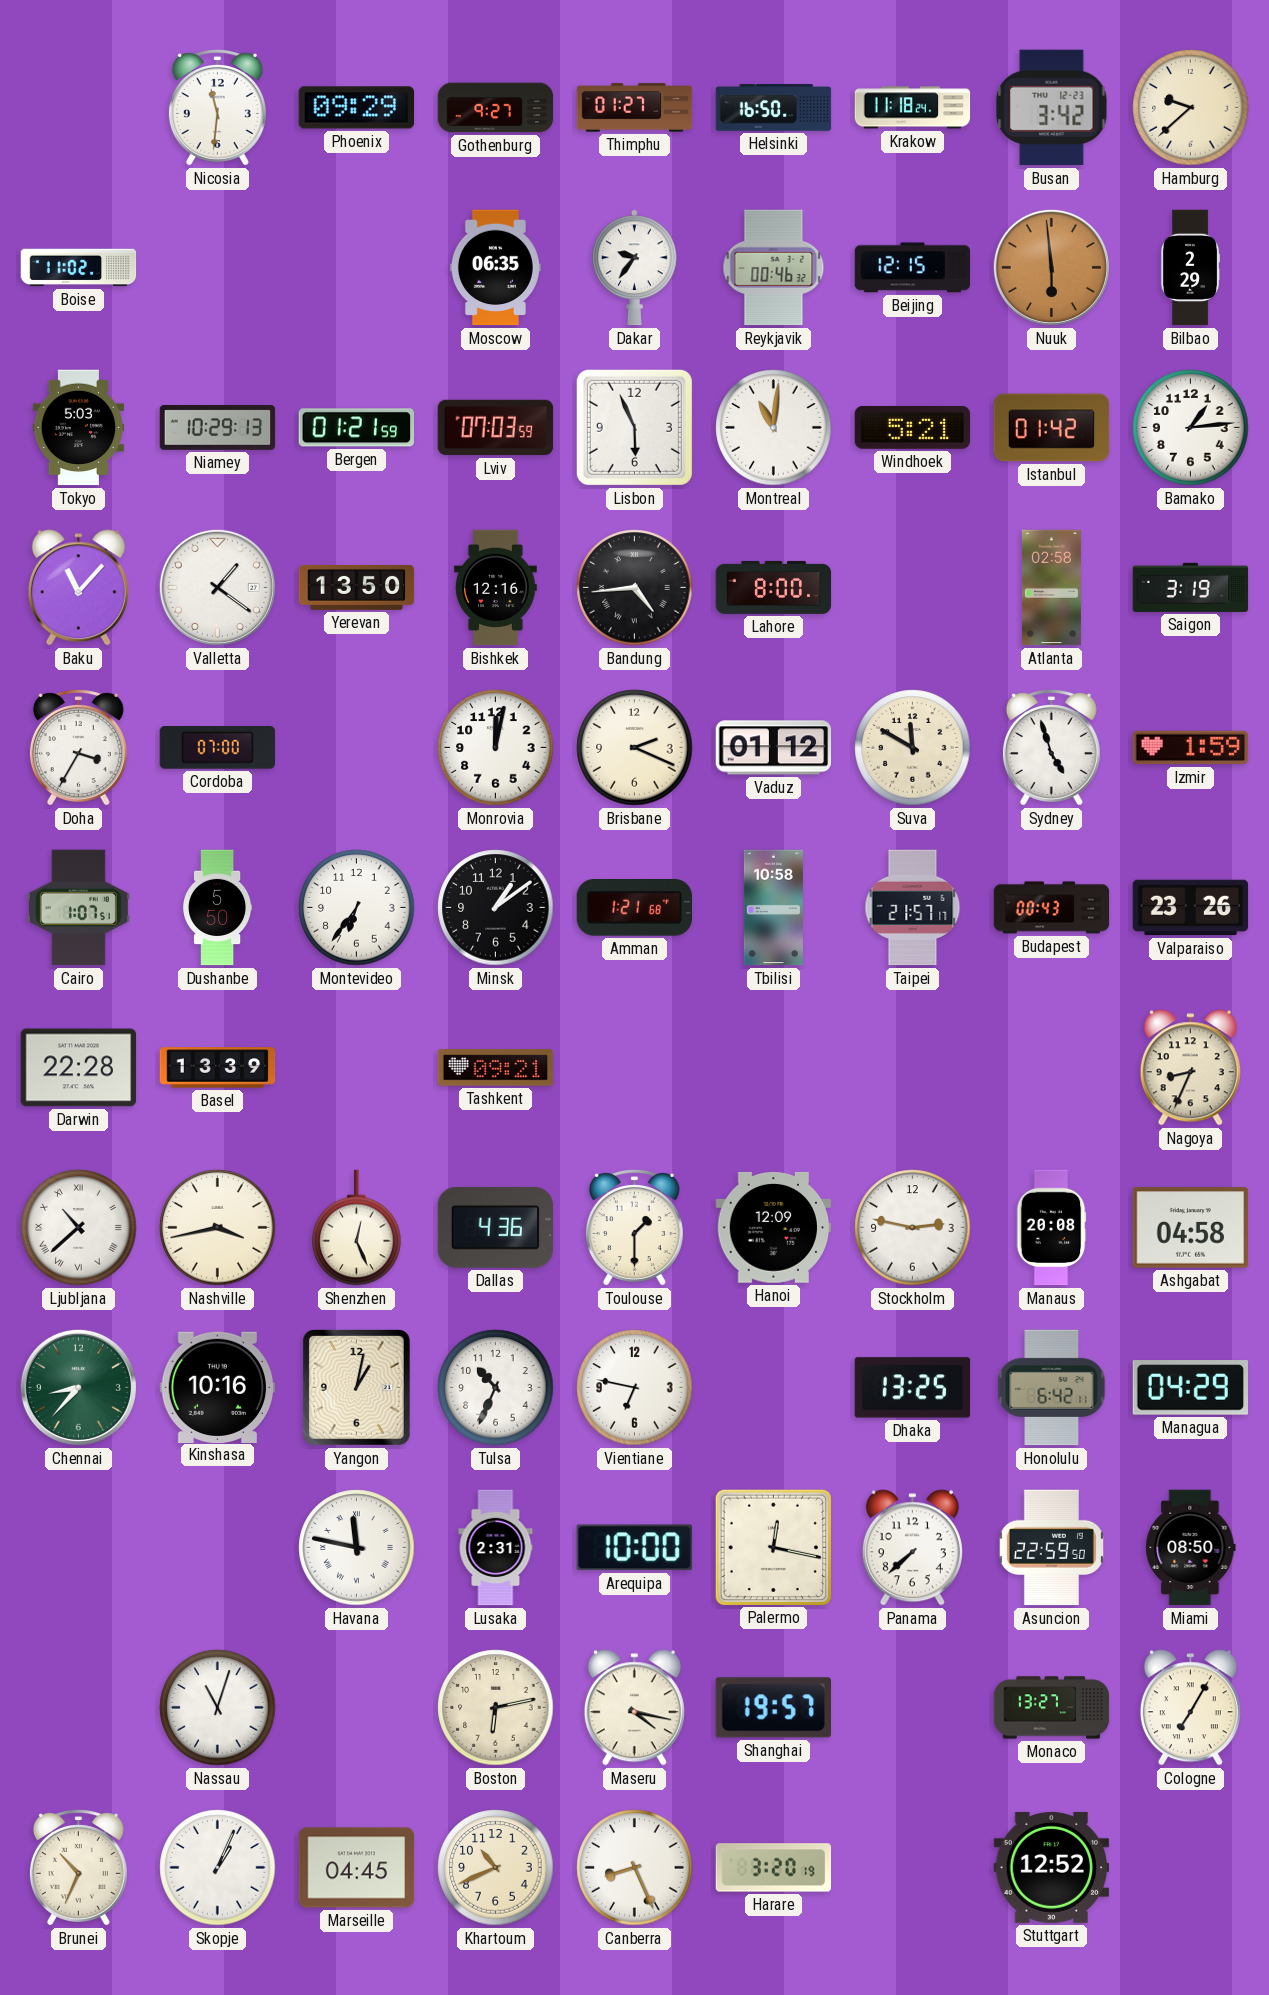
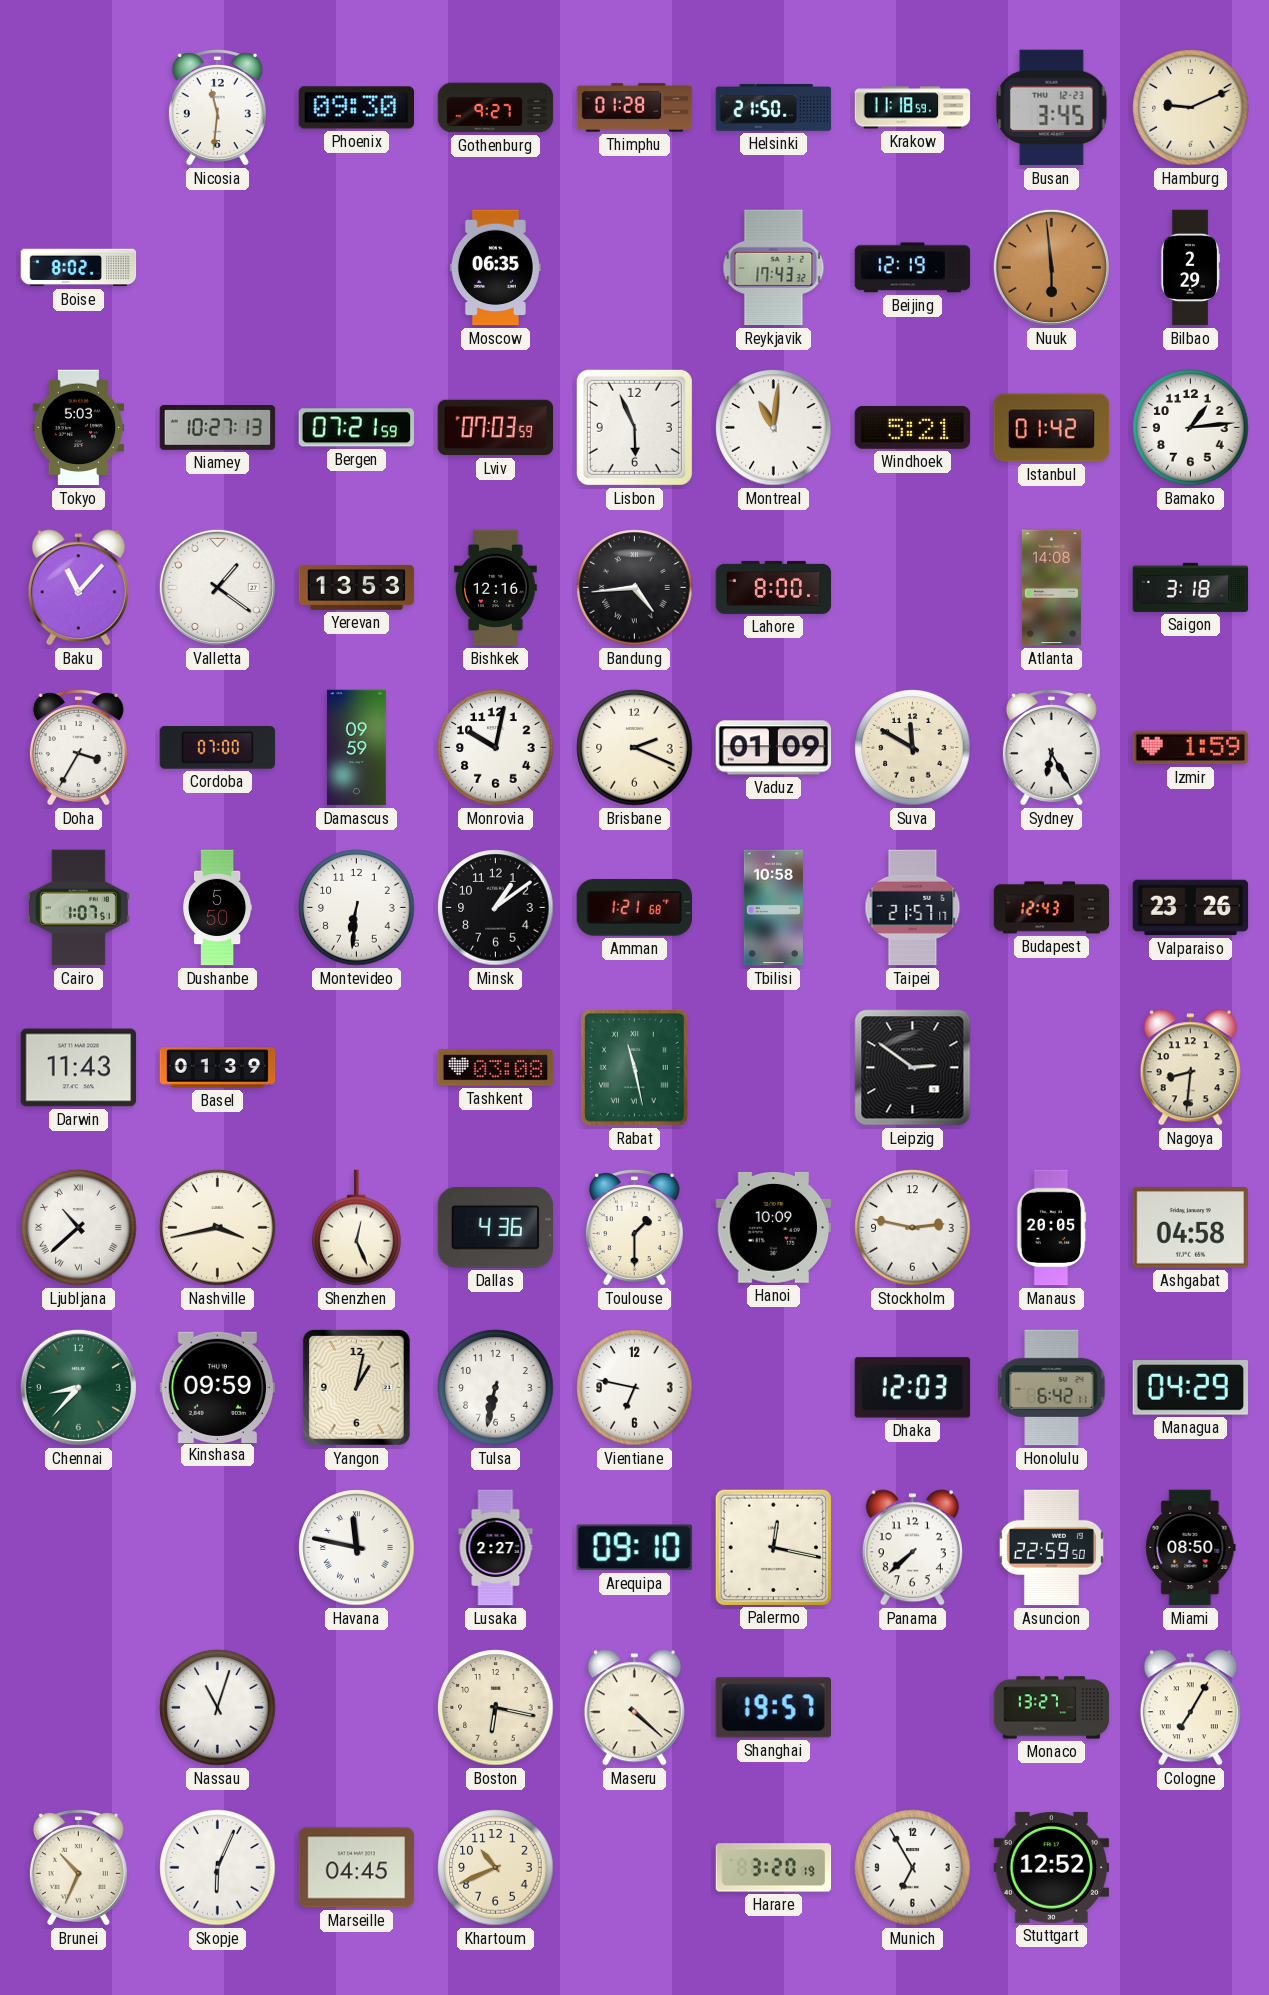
Phoenix: 09:29 -> 09:30
Thimphu: 01:27 -> 01:28
Helsinki: 16:50 -> 21:50
Krakow: 11:18:24 -> 11:18:59
Busan: 3:42 -> 3:45
Hamburg: 9:38 -> 9:11
Boise: 11:02 -> 8:02
Dakar: 9:36 -> none
Reykjavik: 00:46 -> 17:43
Beijing: 12:15 -> 12:19
Niamey: 10:29 -> 10:27
Bergen: 01:21 -> 07:21
Yerevan: 13:50 -> 13:53
Atlanta: 02:58 -> 14:08
Saigon: 3:19 -> 3:18
Damascus: none -> 09:59
Monrovia: 12:02 -> 10:02
Vaduz: 01:12 -> 01:09
Sydney: 4:57 -> 6:25
Montevideo: 6:36 -> 6:31
Budapest: 00:43 -> 12:43
Darwin: 22:28 -> 11:43
Basel: 13:39 -> 01:39
Tashkent: 09:21 -> 03:08
Rabat: none -> 11:28
Leipzig: none -> 2:51
Nagoya: 8:34 -> 8:31
Hanoi: 12:09 -> 10:09
Manaus: 20:08 -> 20:05
Kinshasa: 10:16 -> 09:59
Tulsa: 10:34 -> 6:32
Dhaka: 13:25 -> 12:03
Lusaka: 2:31 -> 2:27
Arequipa: 10:00 -> 09:10
Boston: 6:13 -> 6:17
Maseru: 4:17 -> 4:22
Skopje: 1:04 -> 6:04
Canberra: 8:26 -> none
Munich: none -> 6:55
